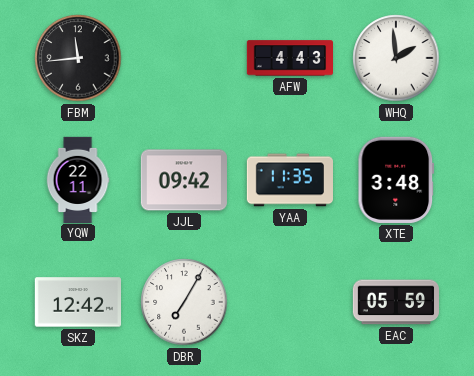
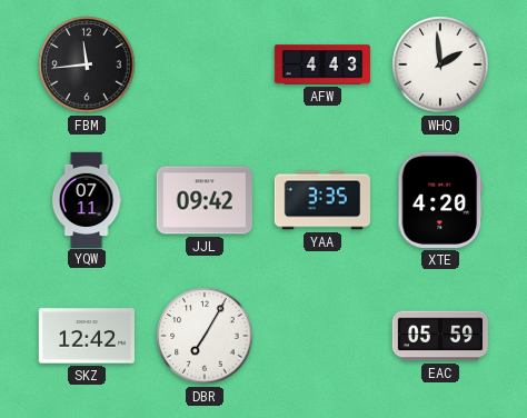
YQW: 22:11 -> 07:11
YAA: 11:35 -> 3:35
XTE: 3:48 -> 4:20
